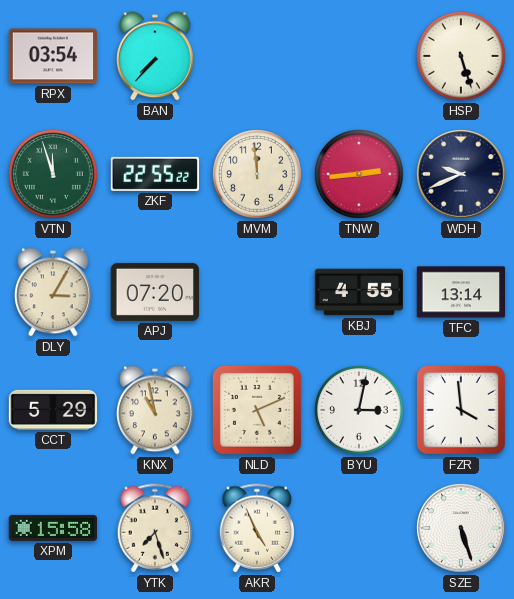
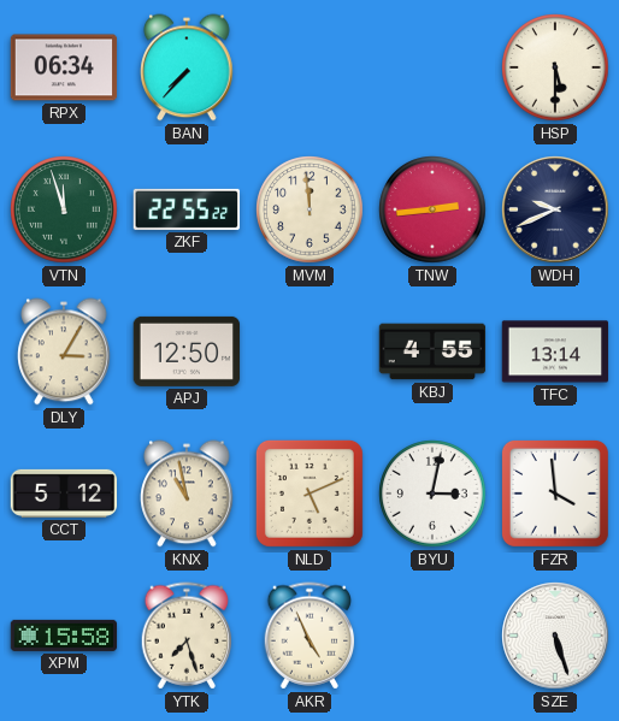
RPX: 03:54 -> 06:34
HSP: 5:27 -> 5:30
APJ: 07:20 -> 12:50
CCT: 5:29 -> 5:12
